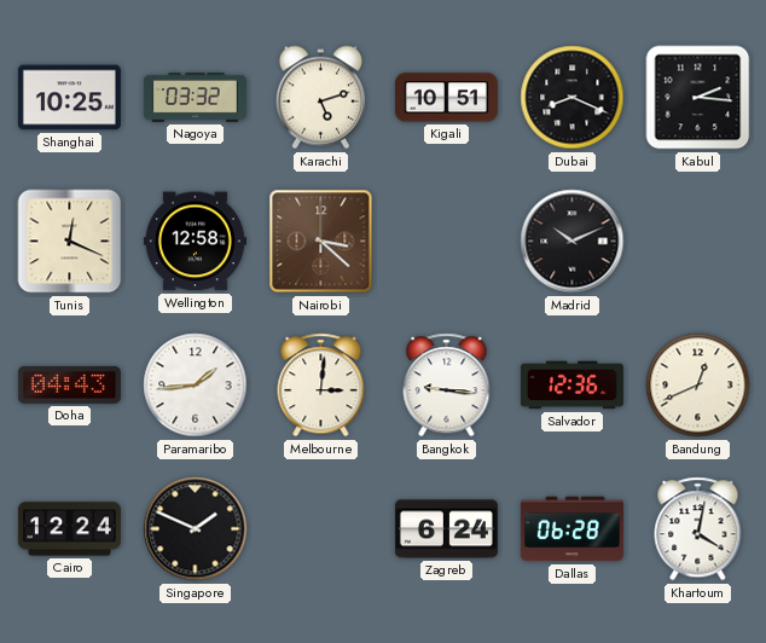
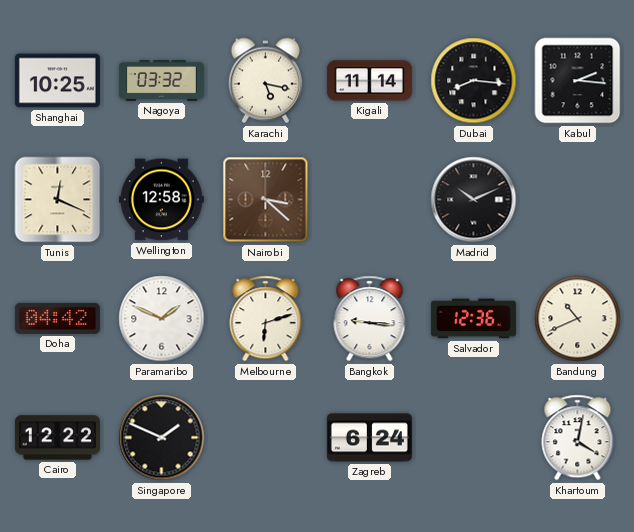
Karachi: 5:12 -> 5:17
Kigali: 10:51 -> 11:14
Dubai: 8:19 -> 8:16
Doha: 04:43 -> 04:42
Paramaribo: 1:44 -> 1:49
Melbourne: 3:01 -> 6:12
Bandung: 12:41 -> 10:41
Cairo: 12:24 -> 12:22
Dallas: 06:28 -> none
